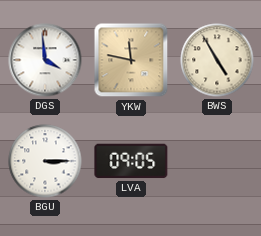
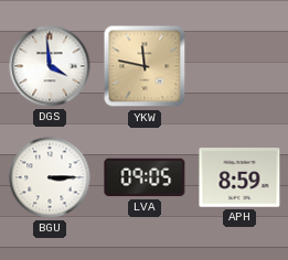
BWS: 4:55 -> none
APH: none -> 8:59
